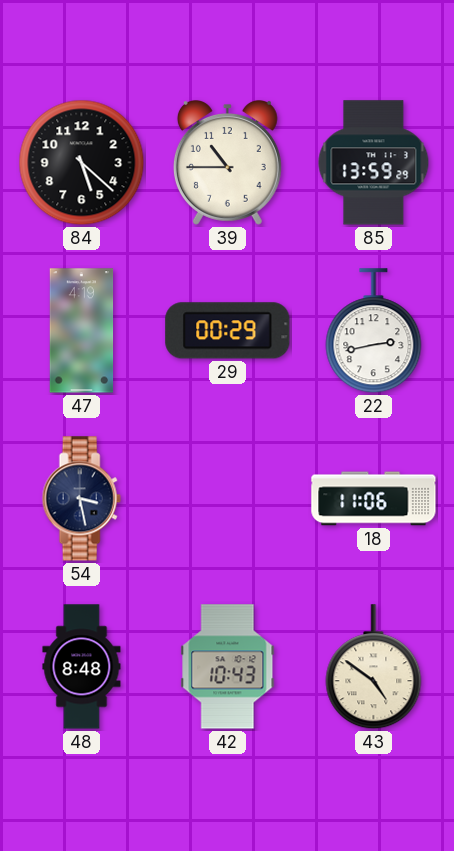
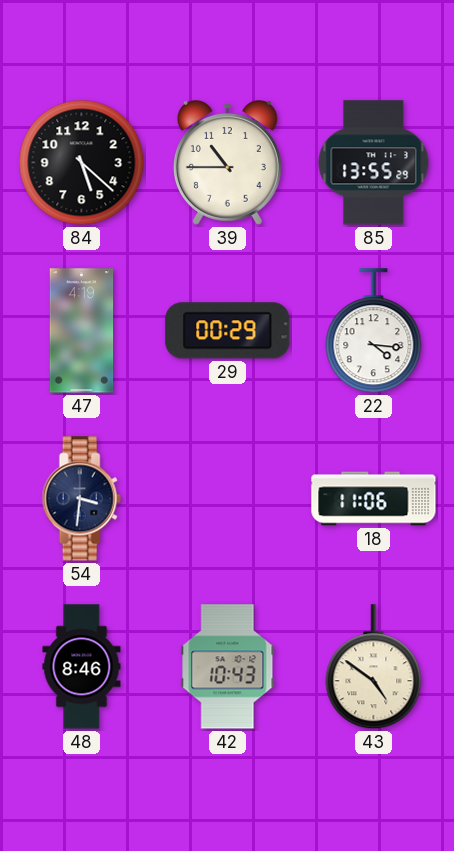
85: 13:59 -> 13:55
22: 2:43 -> 4:16
54: 3:28 -> 3:31
48: 8:48 -> 8:46
